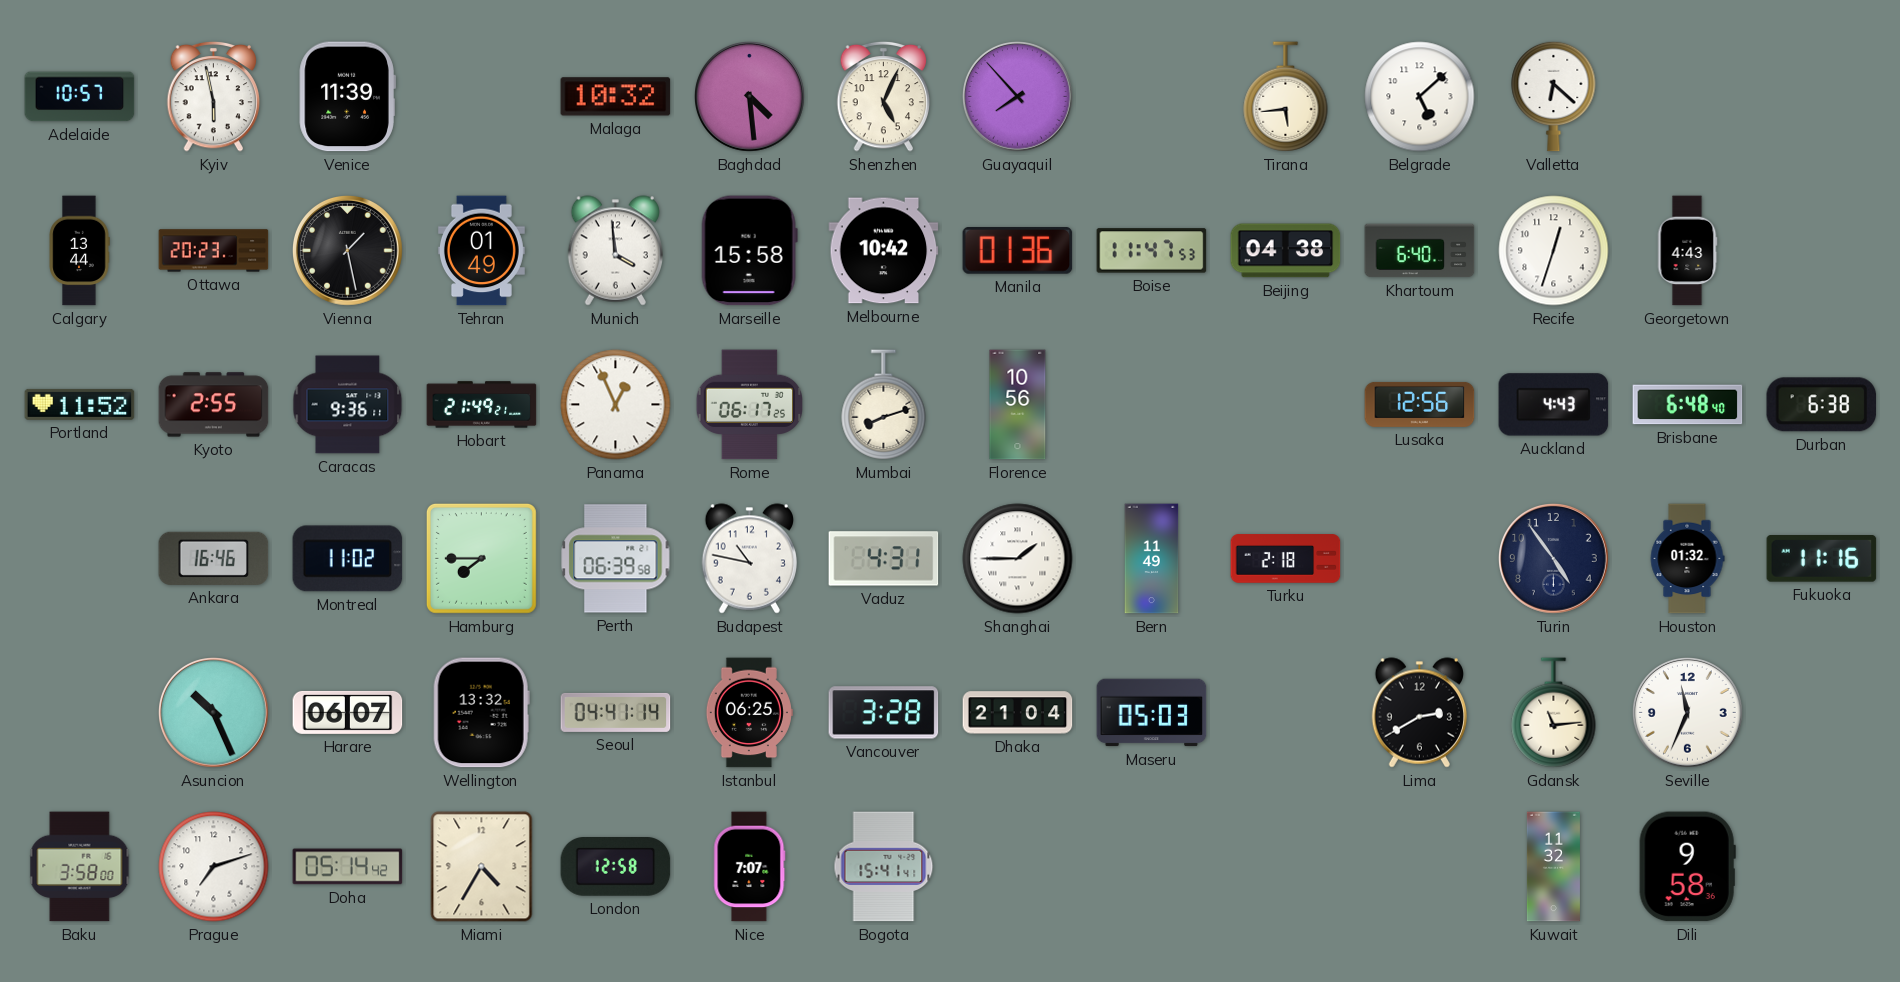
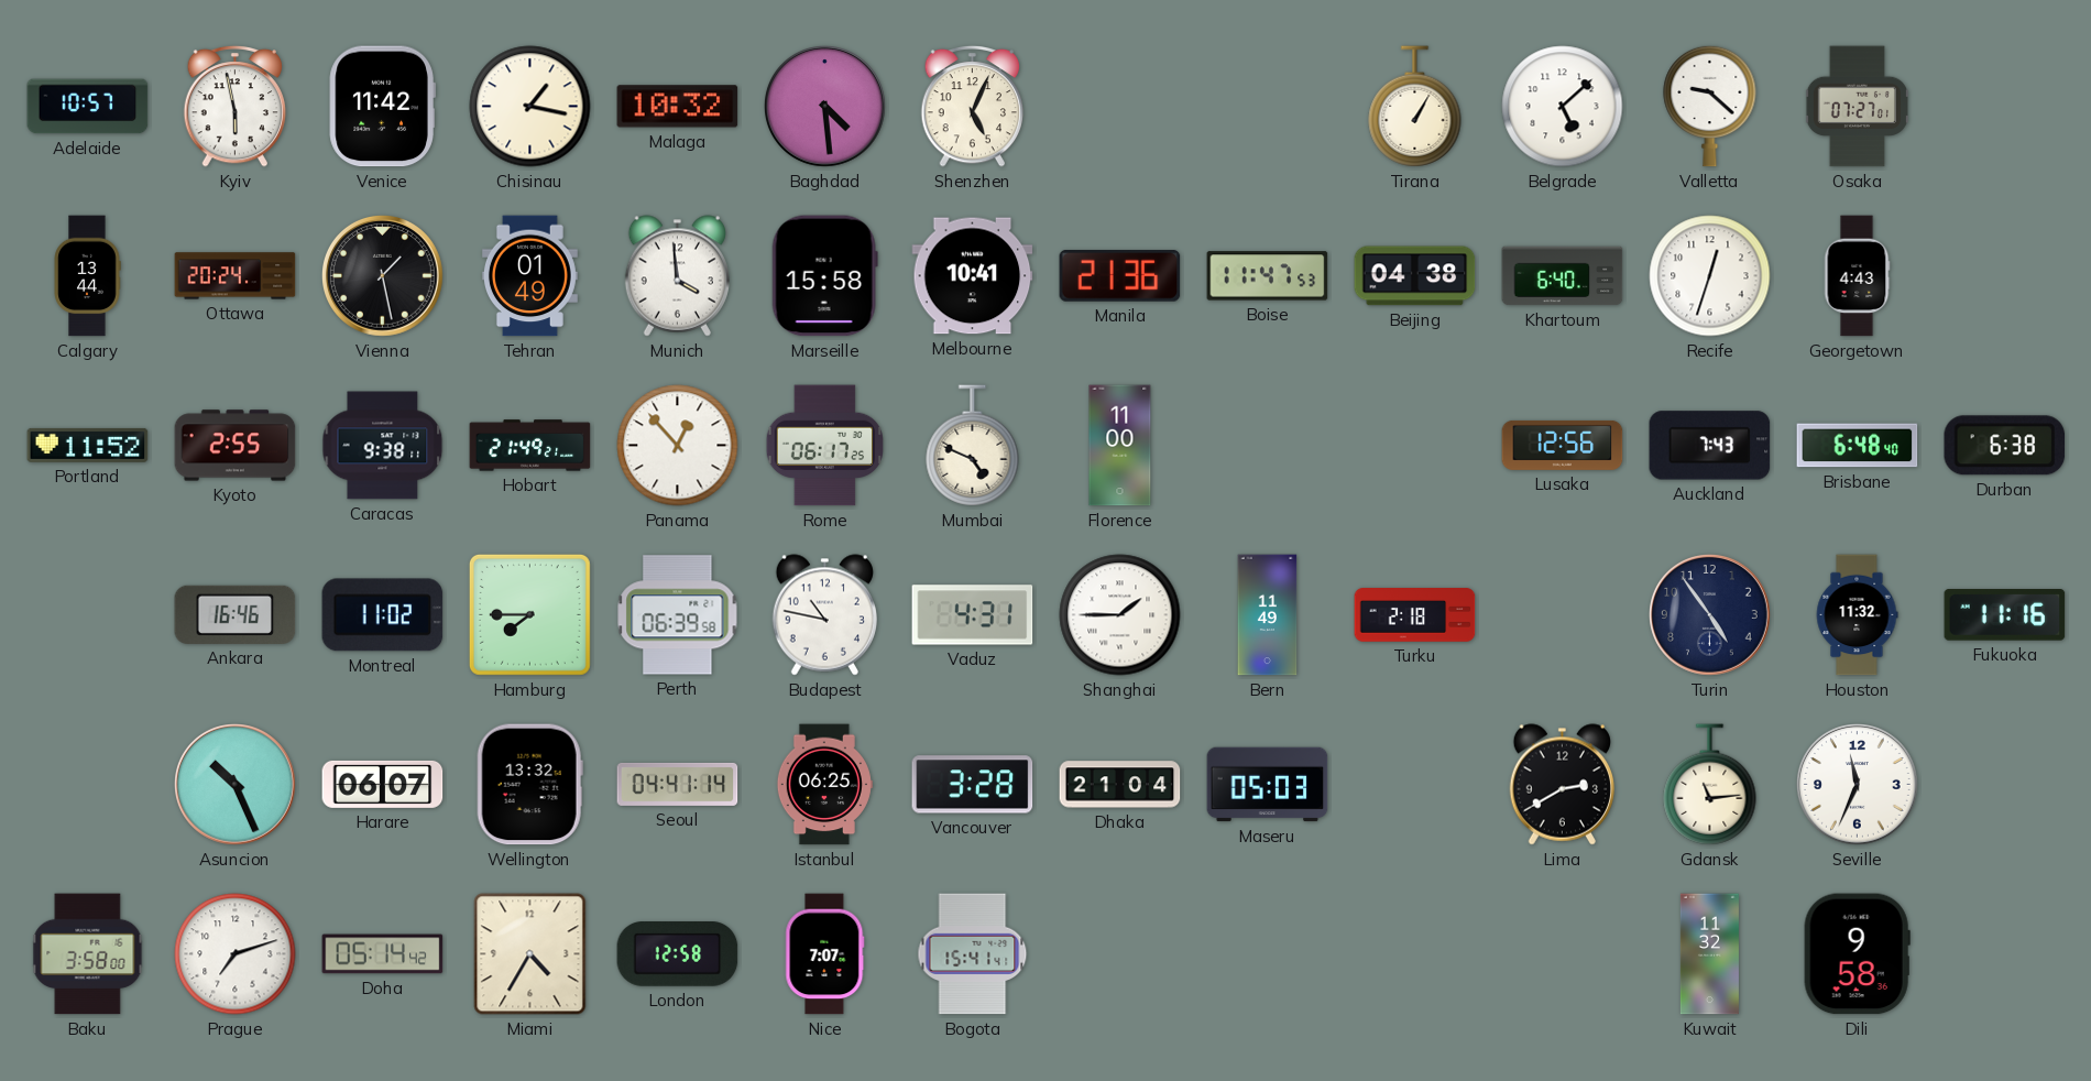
Venice: 11:39 -> 11:42
Chisinau: none -> 1:17
Guayaquil: 7:53 -> none
Tirana: 5:44 -> 1:05
Valletta: 6:22 -> 9:22
Osaka: none -> 07:27
Ottawa: 20:23 -> 20:24
Melbourne: 10:42 -> 10:41
Manila: 01:36 -> 21:36
Caracas: 9:36 -> 9:38
Panama: 12:56 -> 12:53
Mumbai: 8:12 -> 4:49
Florence: 10:56 -> 11:00
Auckland: 4:43 -> 7:43
Houston: 01:32 -> 11:32
